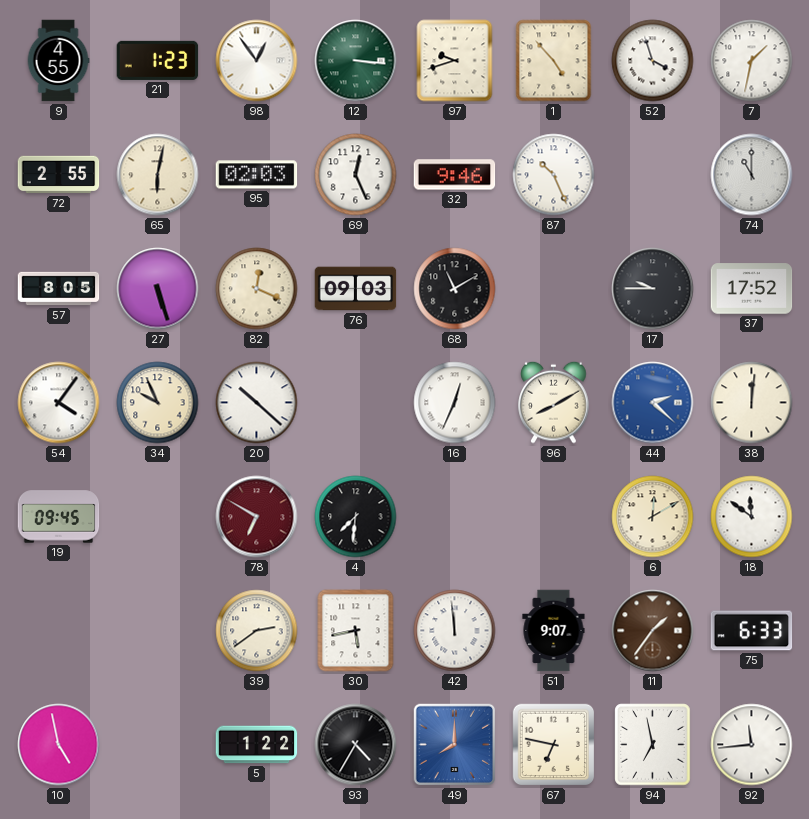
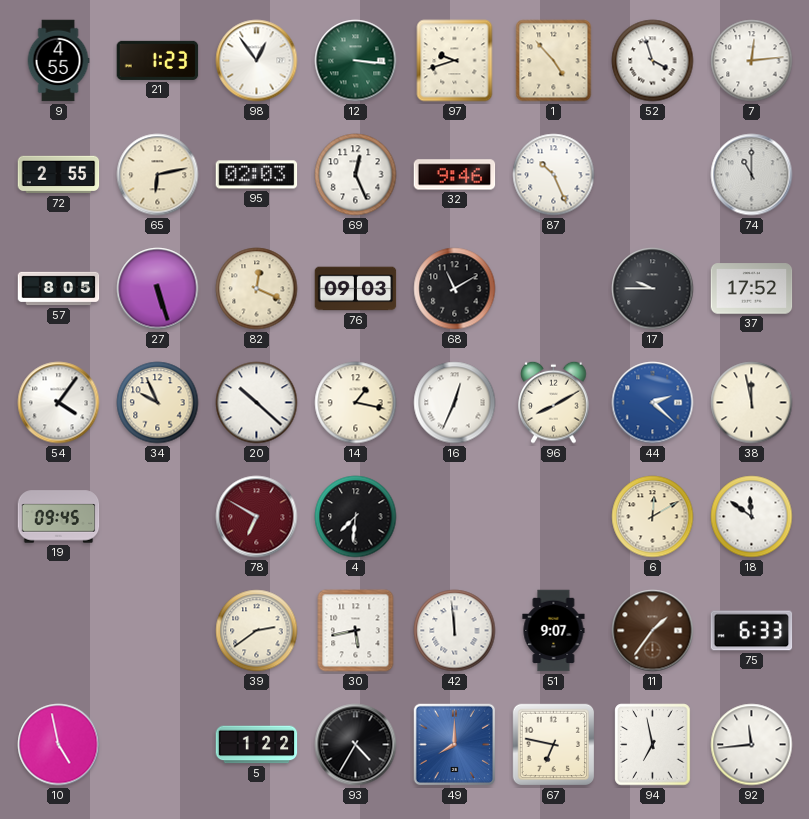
7: 1:32 -> 12:14
65: 6:02 -> 6:13
14: none -> 1:17
38: 12:01 -> 11:58
